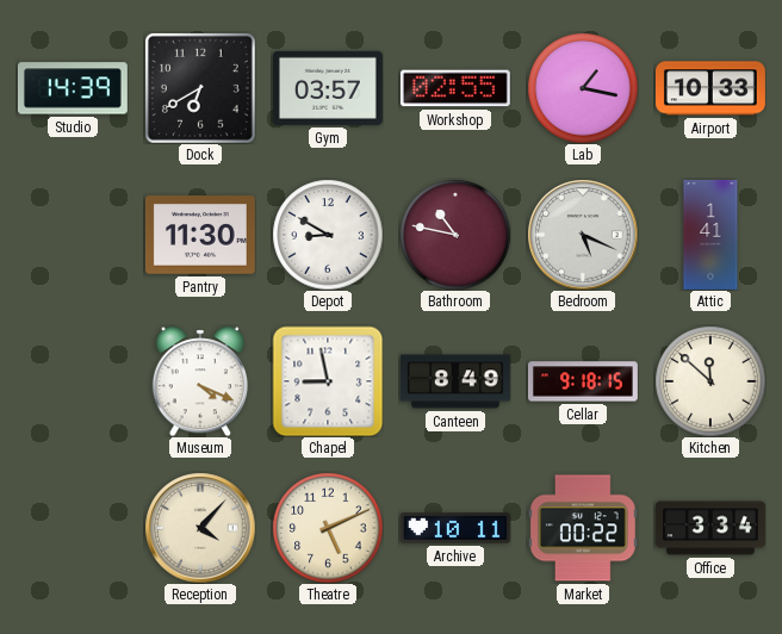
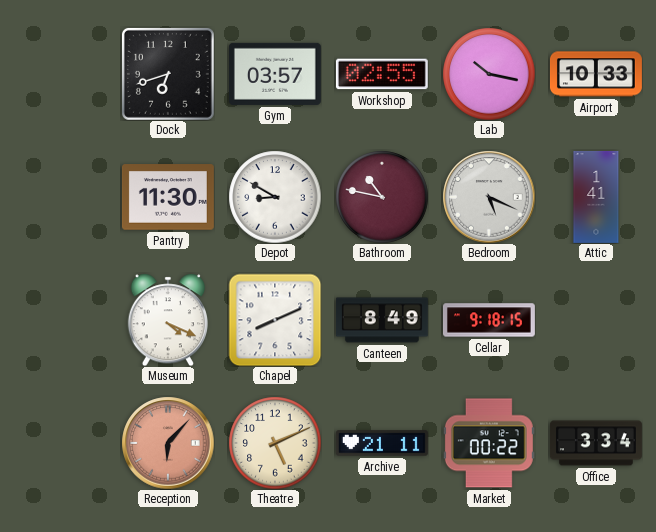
Studio: 14:39 -> none
Dock: 6:40 -> 6:42
Lab: 1:17 -> 10:17
Chapel: 8:58 -> 8:11
Kitchen: 11:52 -> none
Reception: 4:07 -> 6:07
Reception dial: cream -> salmon
Archive: 10:11 -> 21:11
